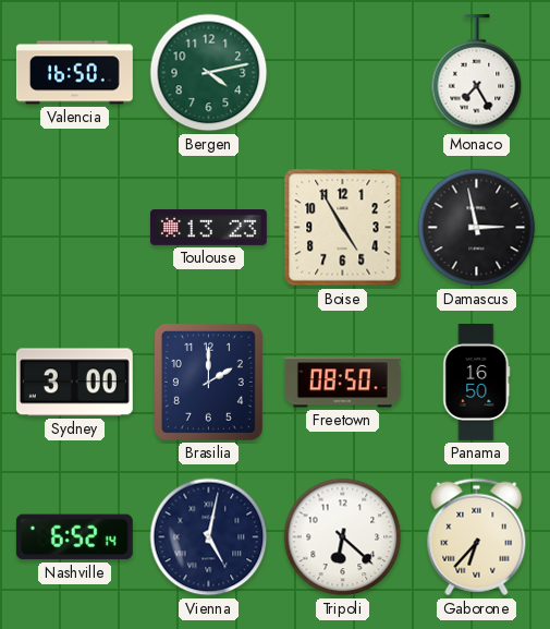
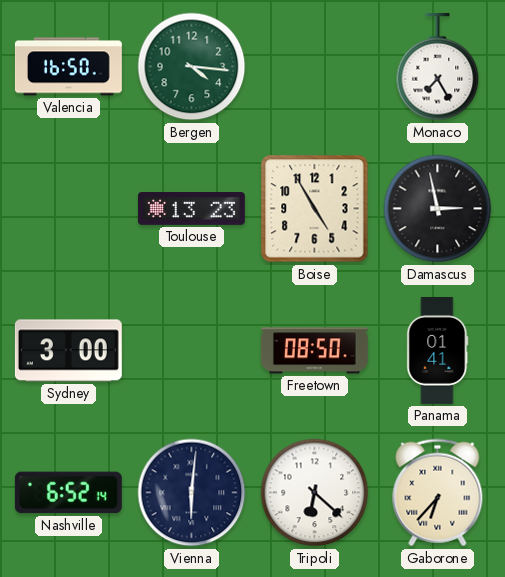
Bergen: 4:13 -> 4:16
Brasilia: 2:00 -> none
Panama: 16:50 -> 01:41
Vienna: 5:02 -> 6:01
